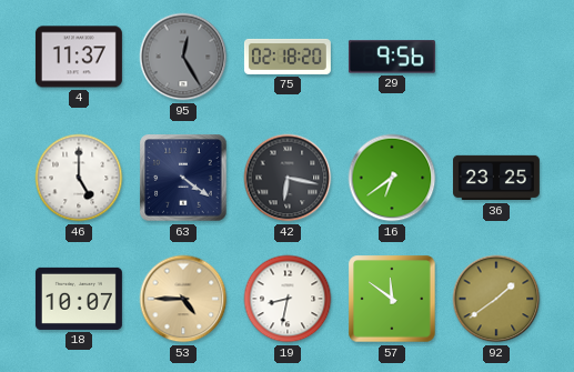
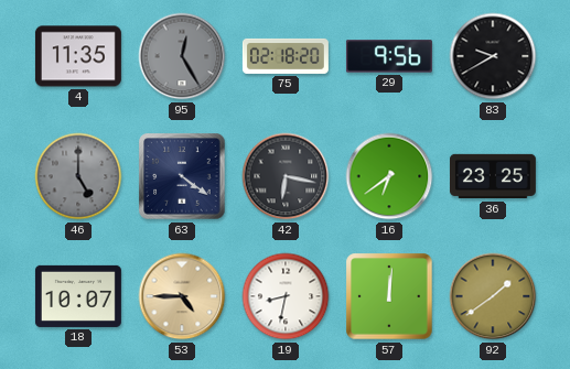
4: 11:37 -> 11:35
83: none -> 9:40
46 dial: white -> grey
57: 11:51 -> 12:01
